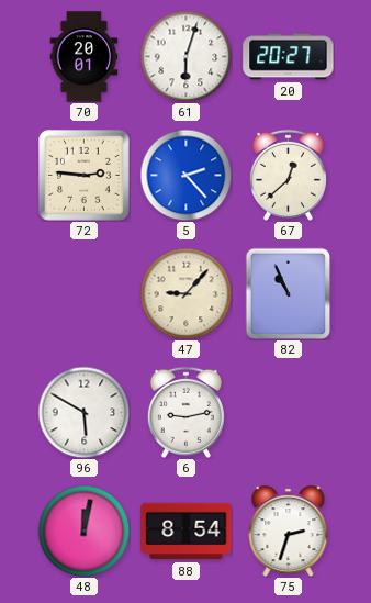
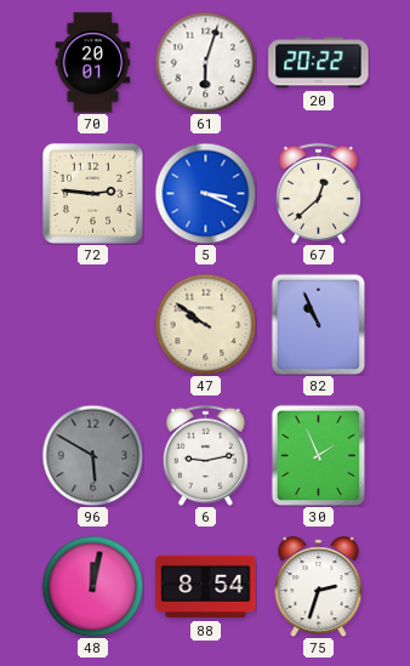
20: 20:27 -> 20:22
5: 2:23 -> 3:19
47: 9:07 -> 9:51
96 dial: white -> grey
30: none -> 1:56
